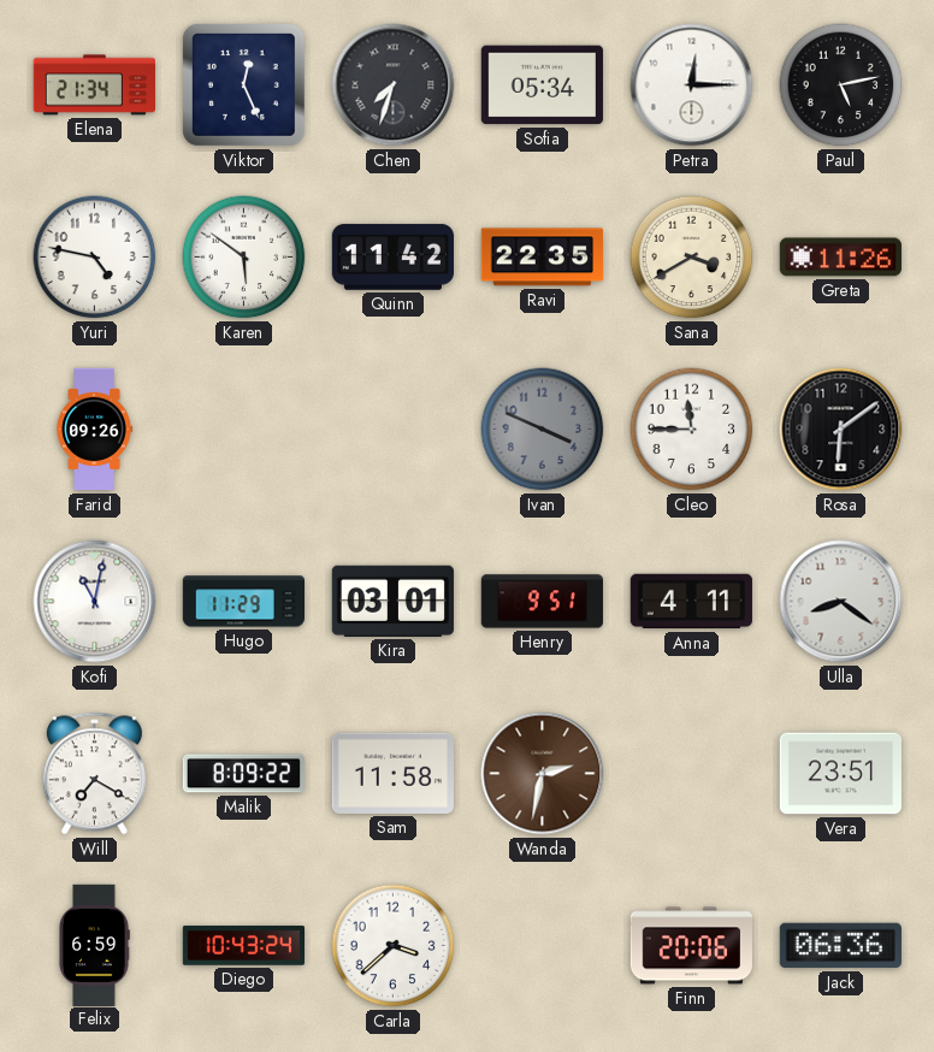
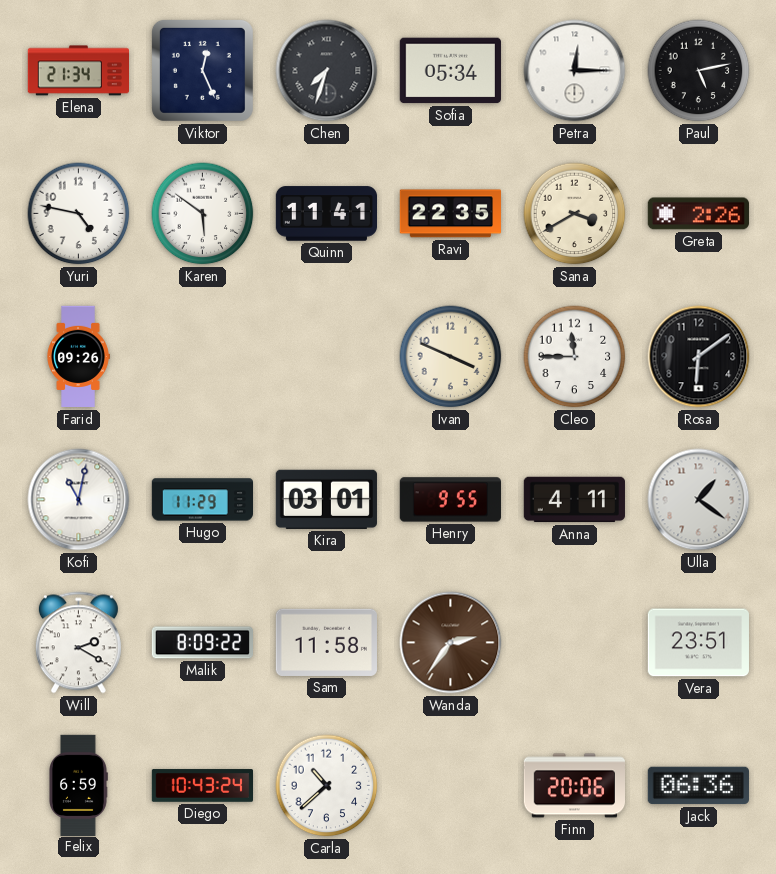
Quinn: 11:42 -> 11:41
Greta: 11:26 -> 2:26
Ivan dial: grey -> cream
Henry: 9:51 -> 9:55
Ulla: 8:21 -> 1:21
Will: 7:20 -> 2:20
Wanda: 2:32 -> 2:36
Carla: 3:38 -> 10:38
